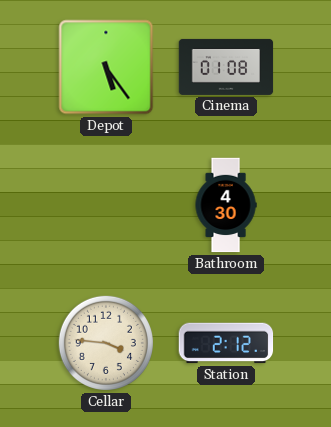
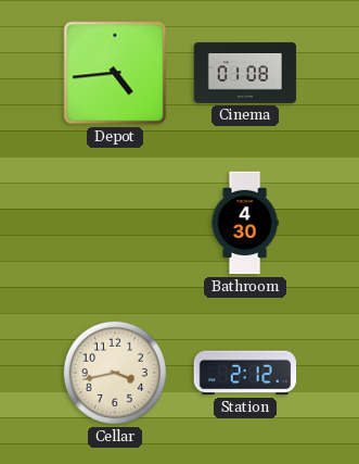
Depot: 5:24 -> 4:44
Cellar: 3:46 -> 3:43
